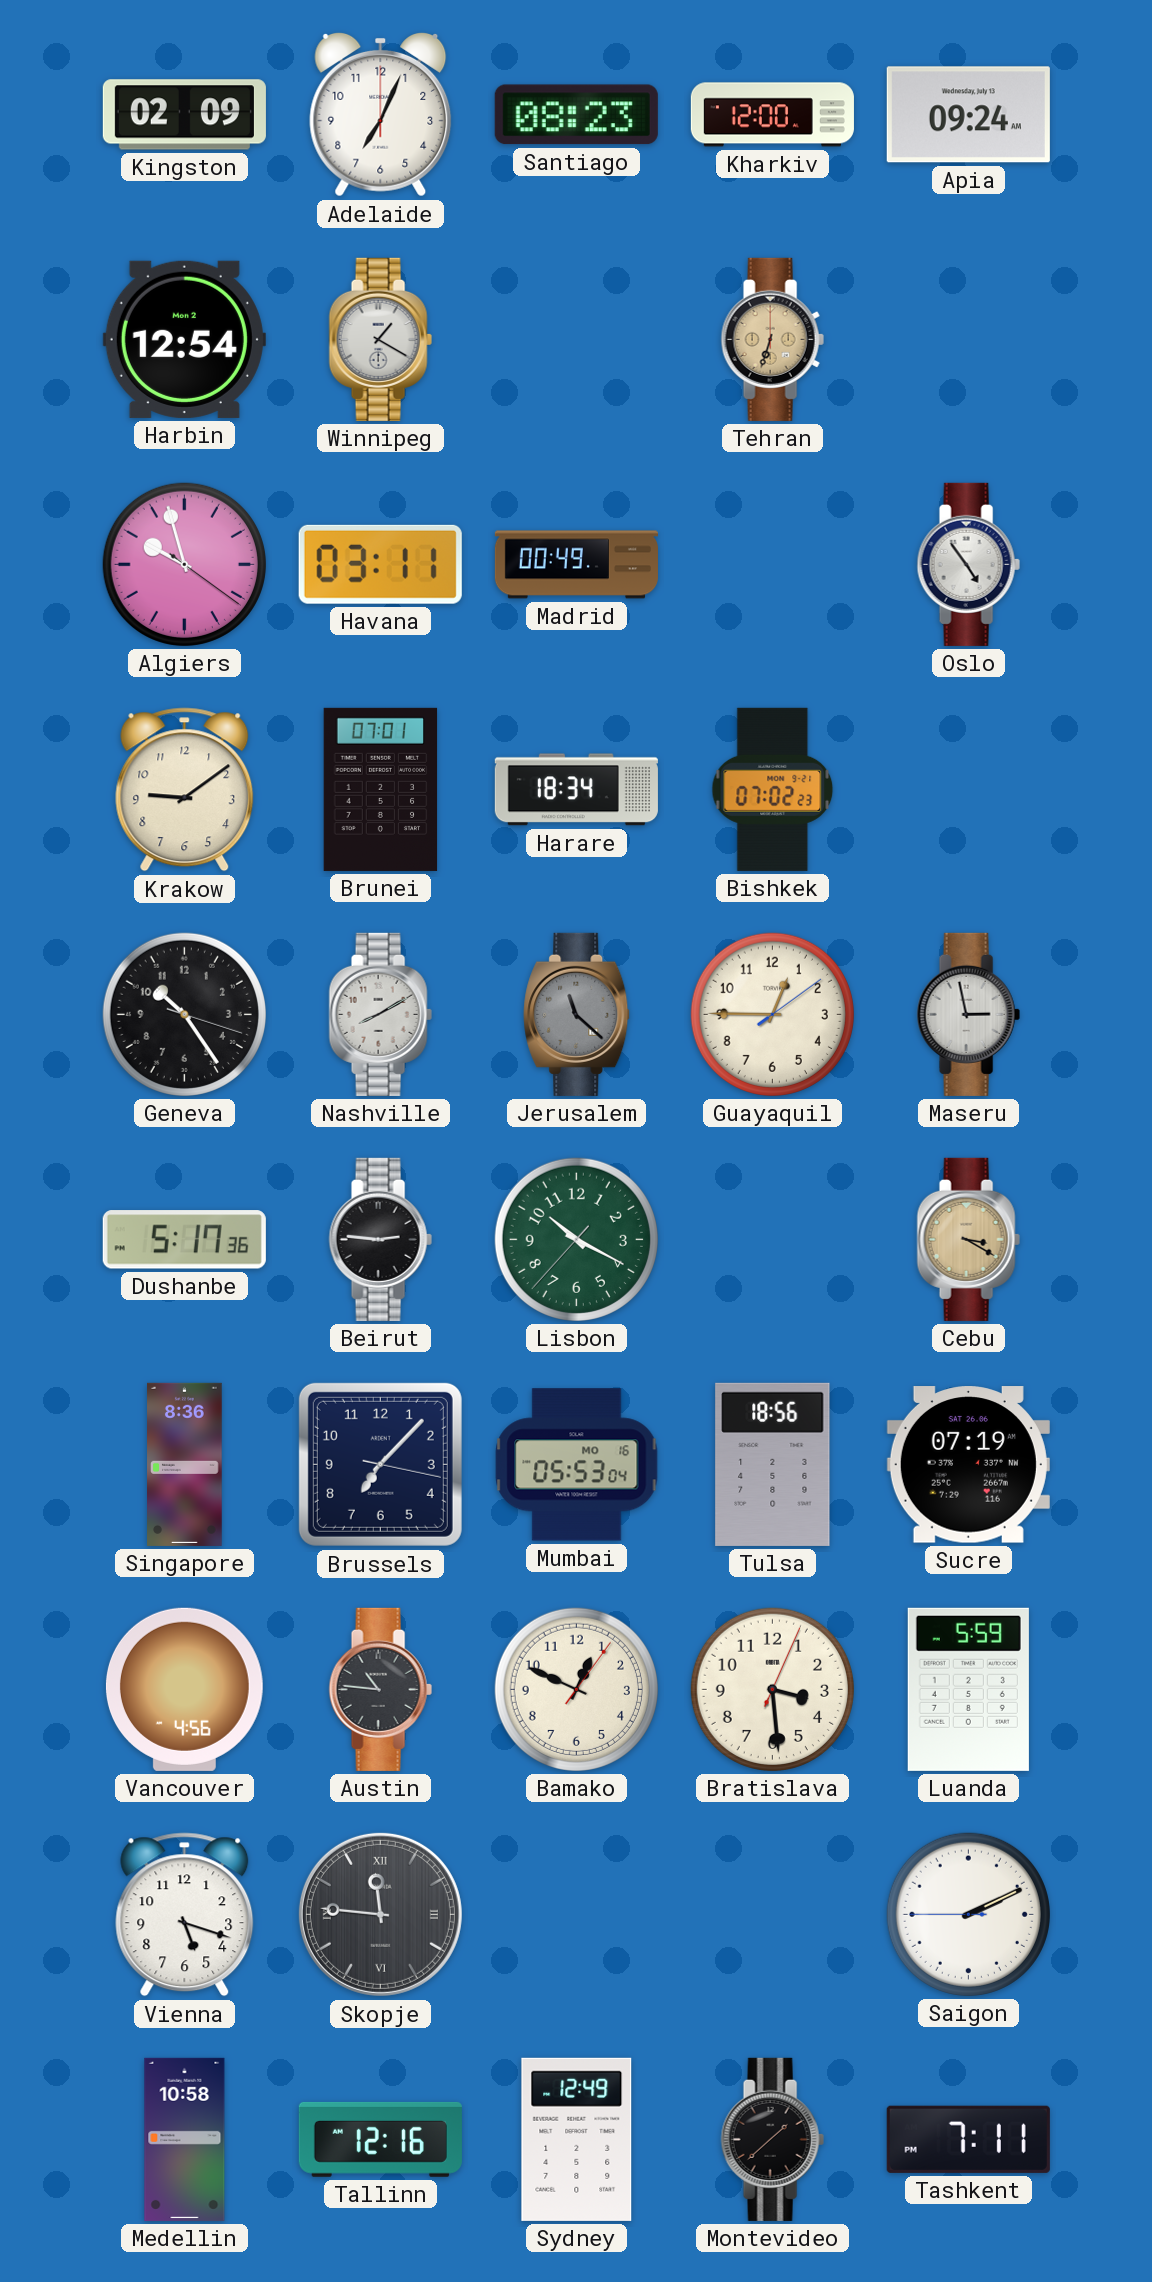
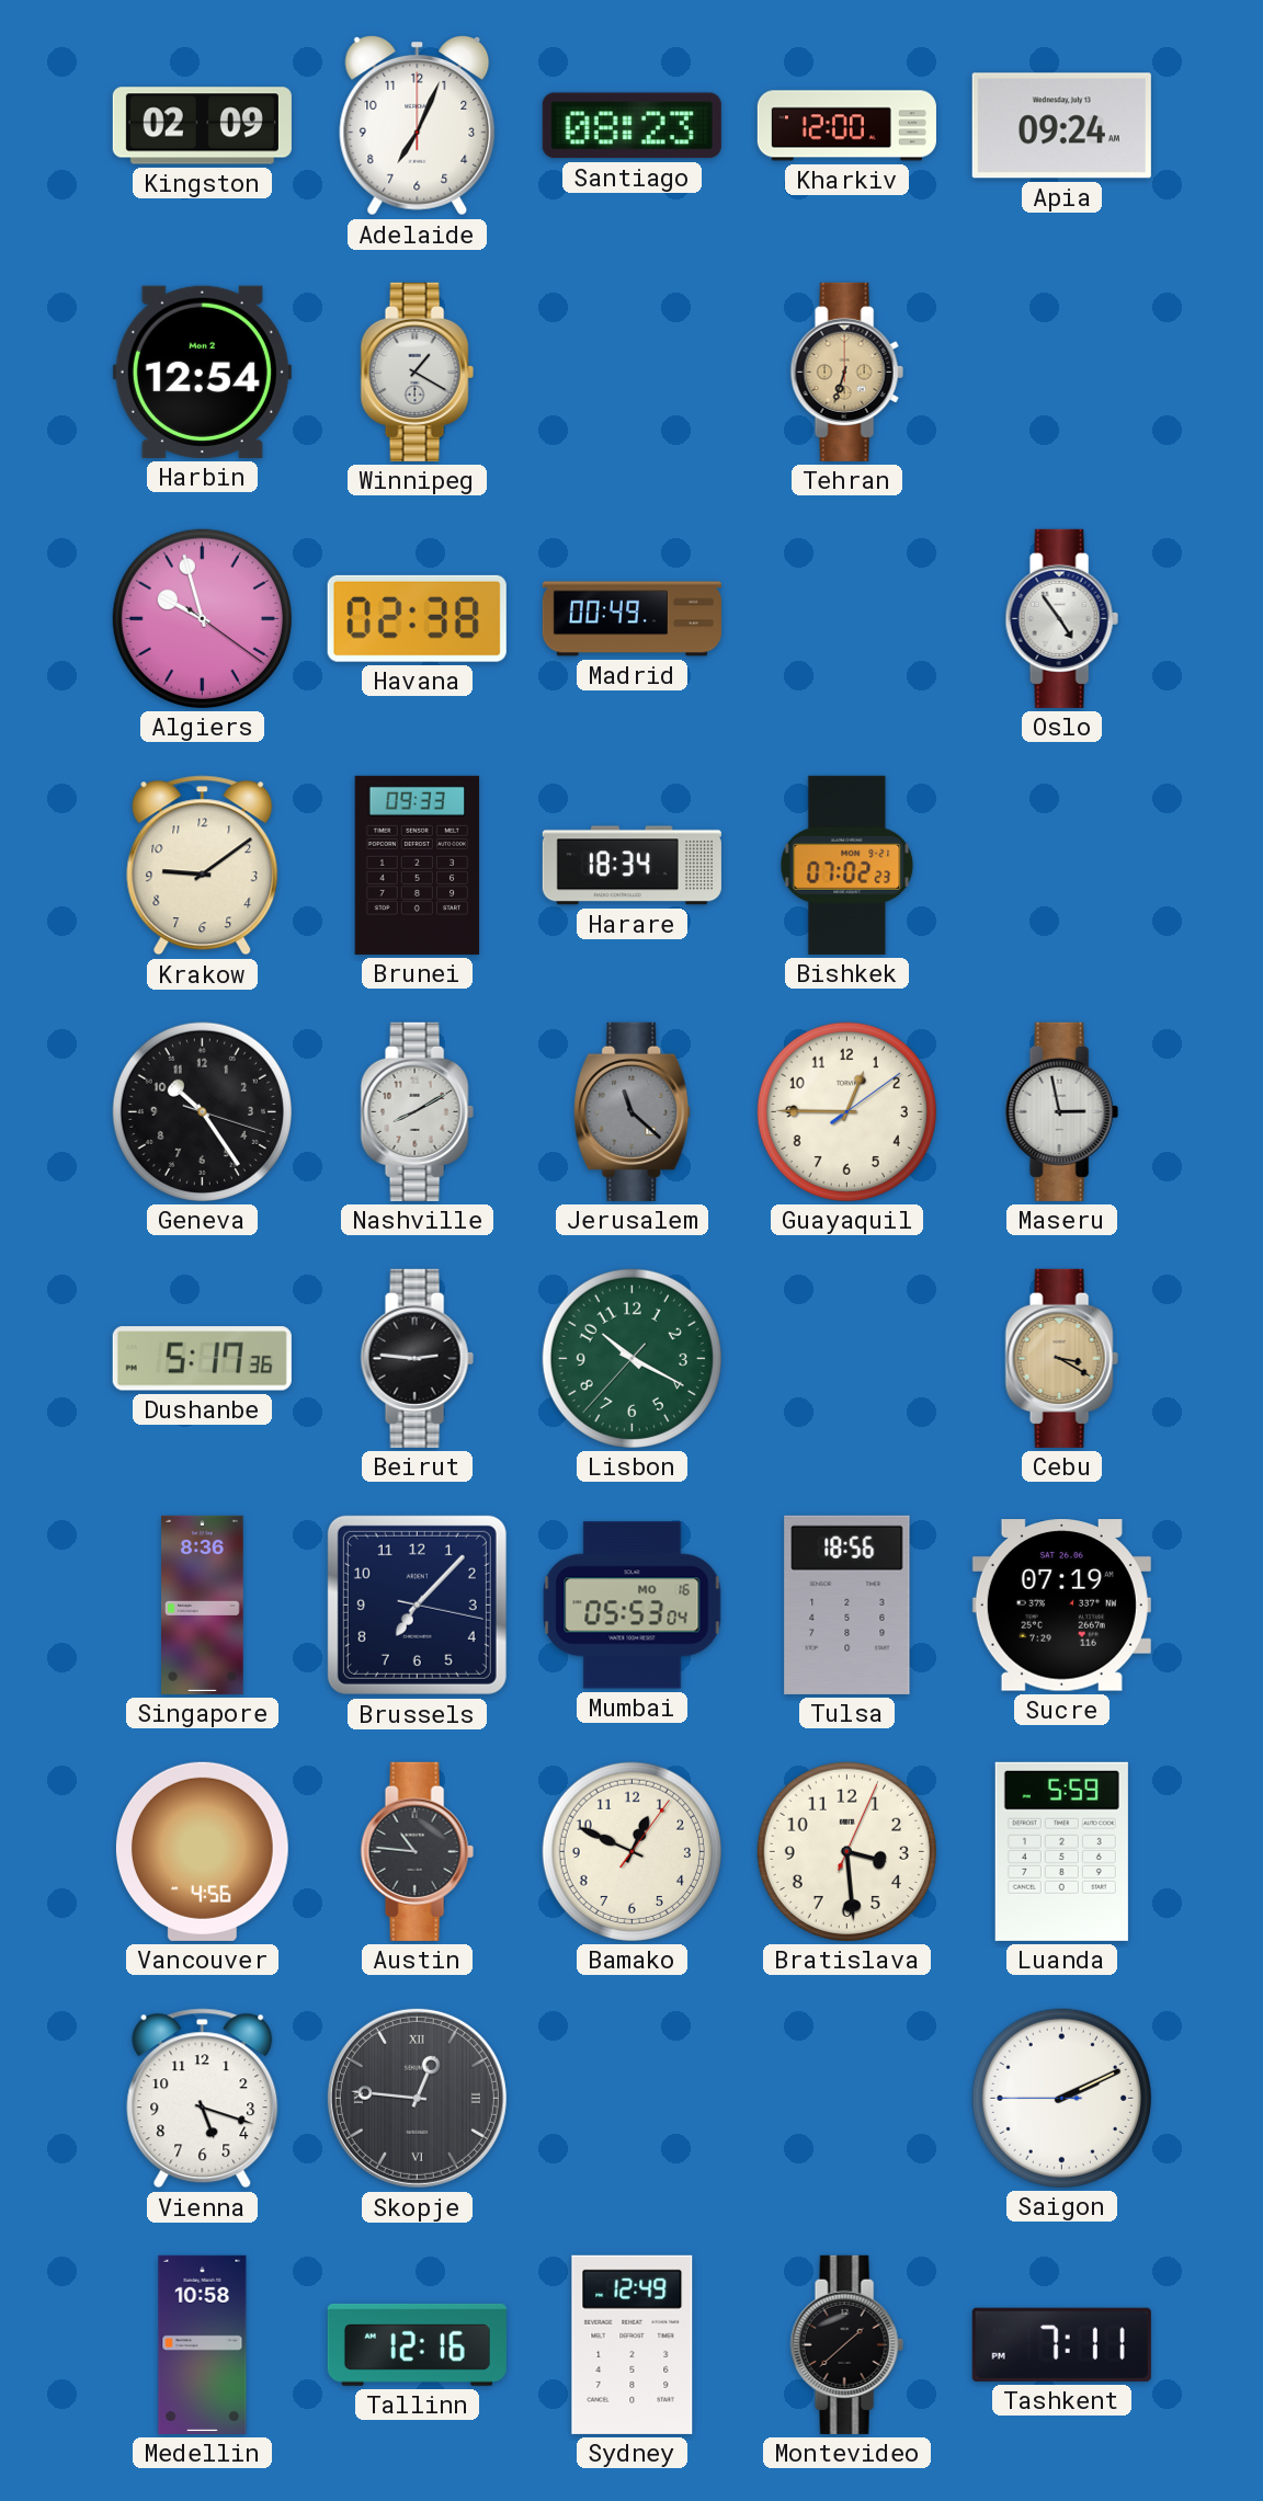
Havana: 03:11 -> 02:38
Brunei: 07:01 -> 09:33
Skopje: 11:46 -> 12:46
